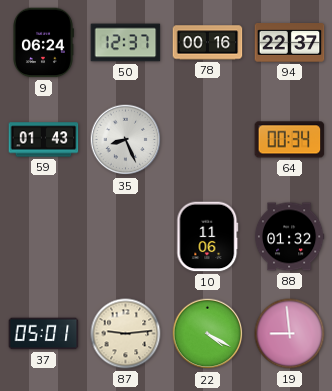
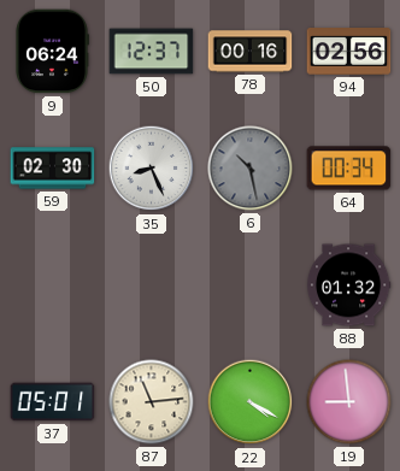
94: 22:37 -> 02:56
59: 01:43 -> 02:30
6: none -> 10:28
10: 11:06 -> none
87: 9:14 -> 11:14
